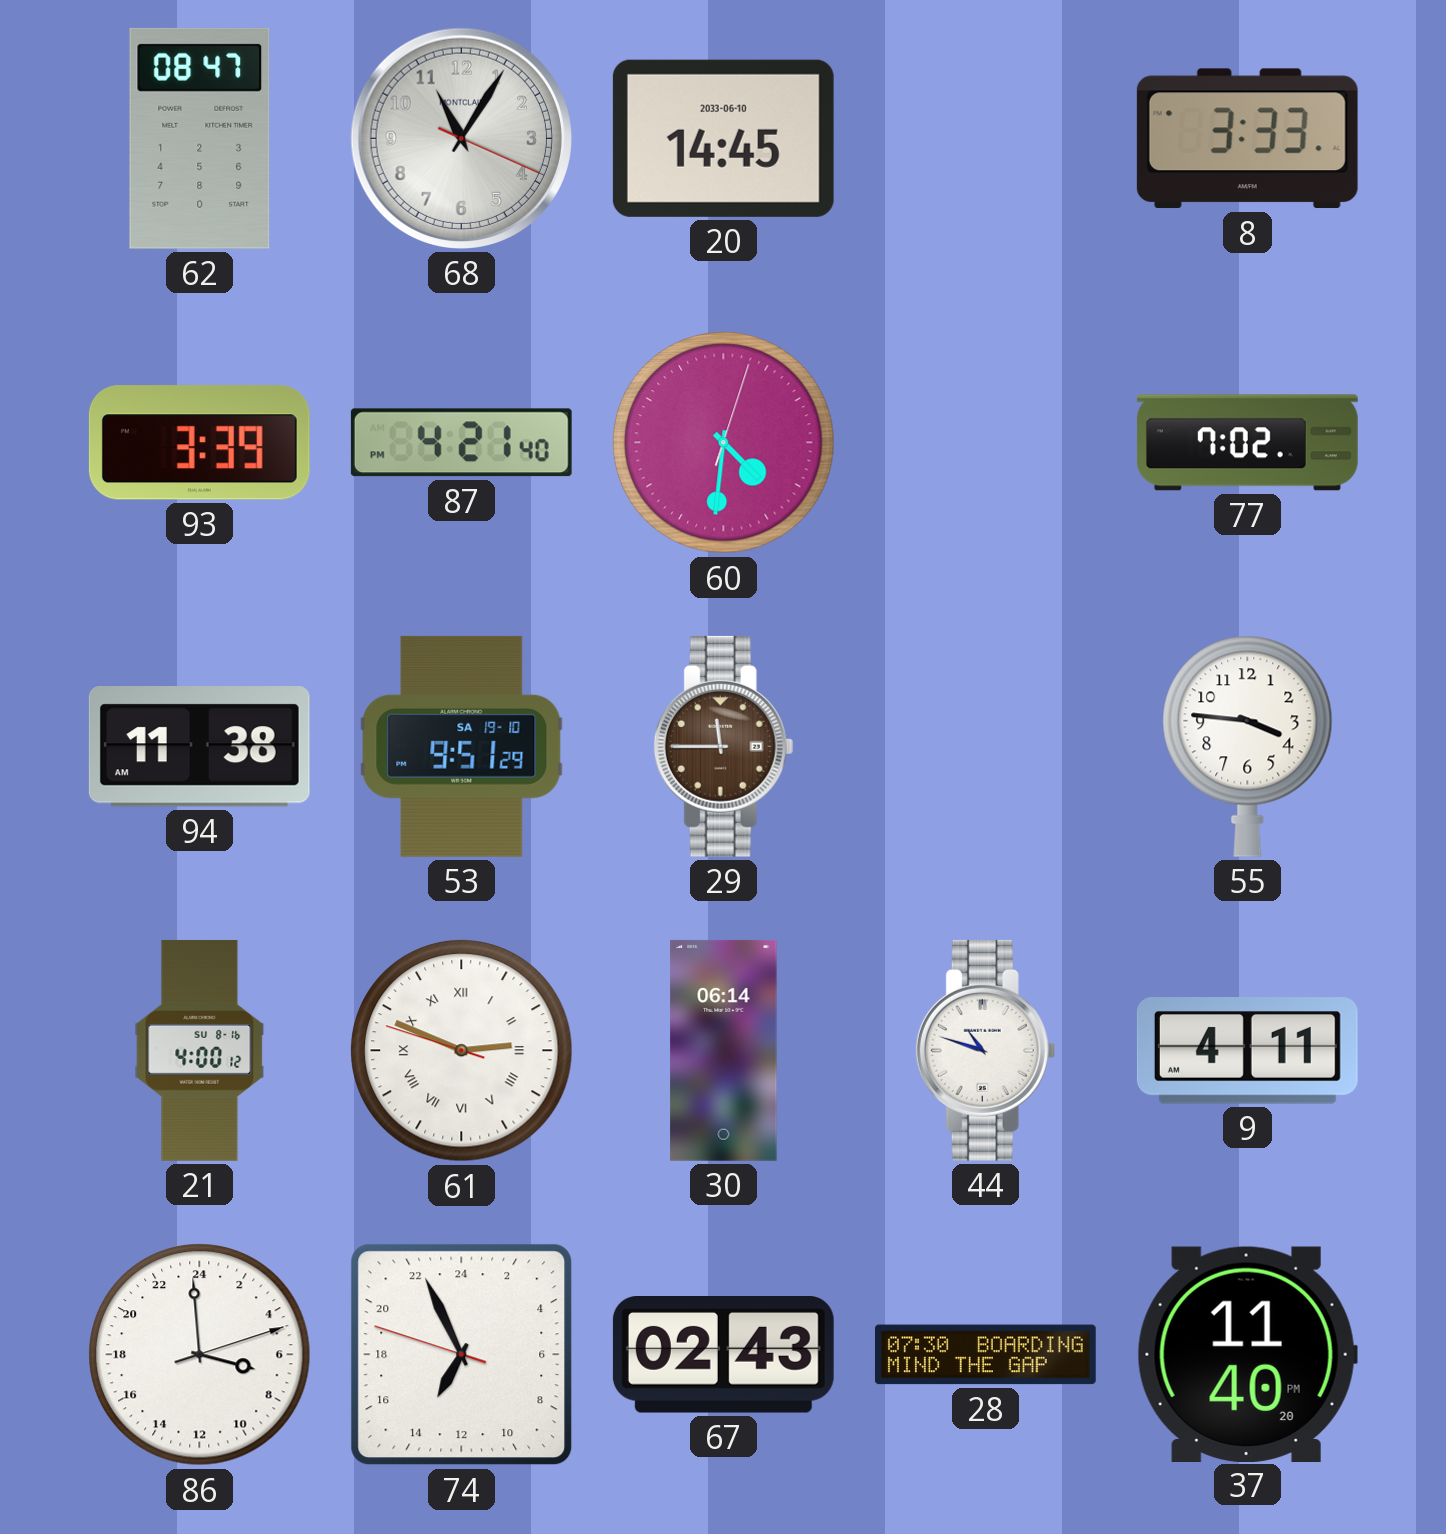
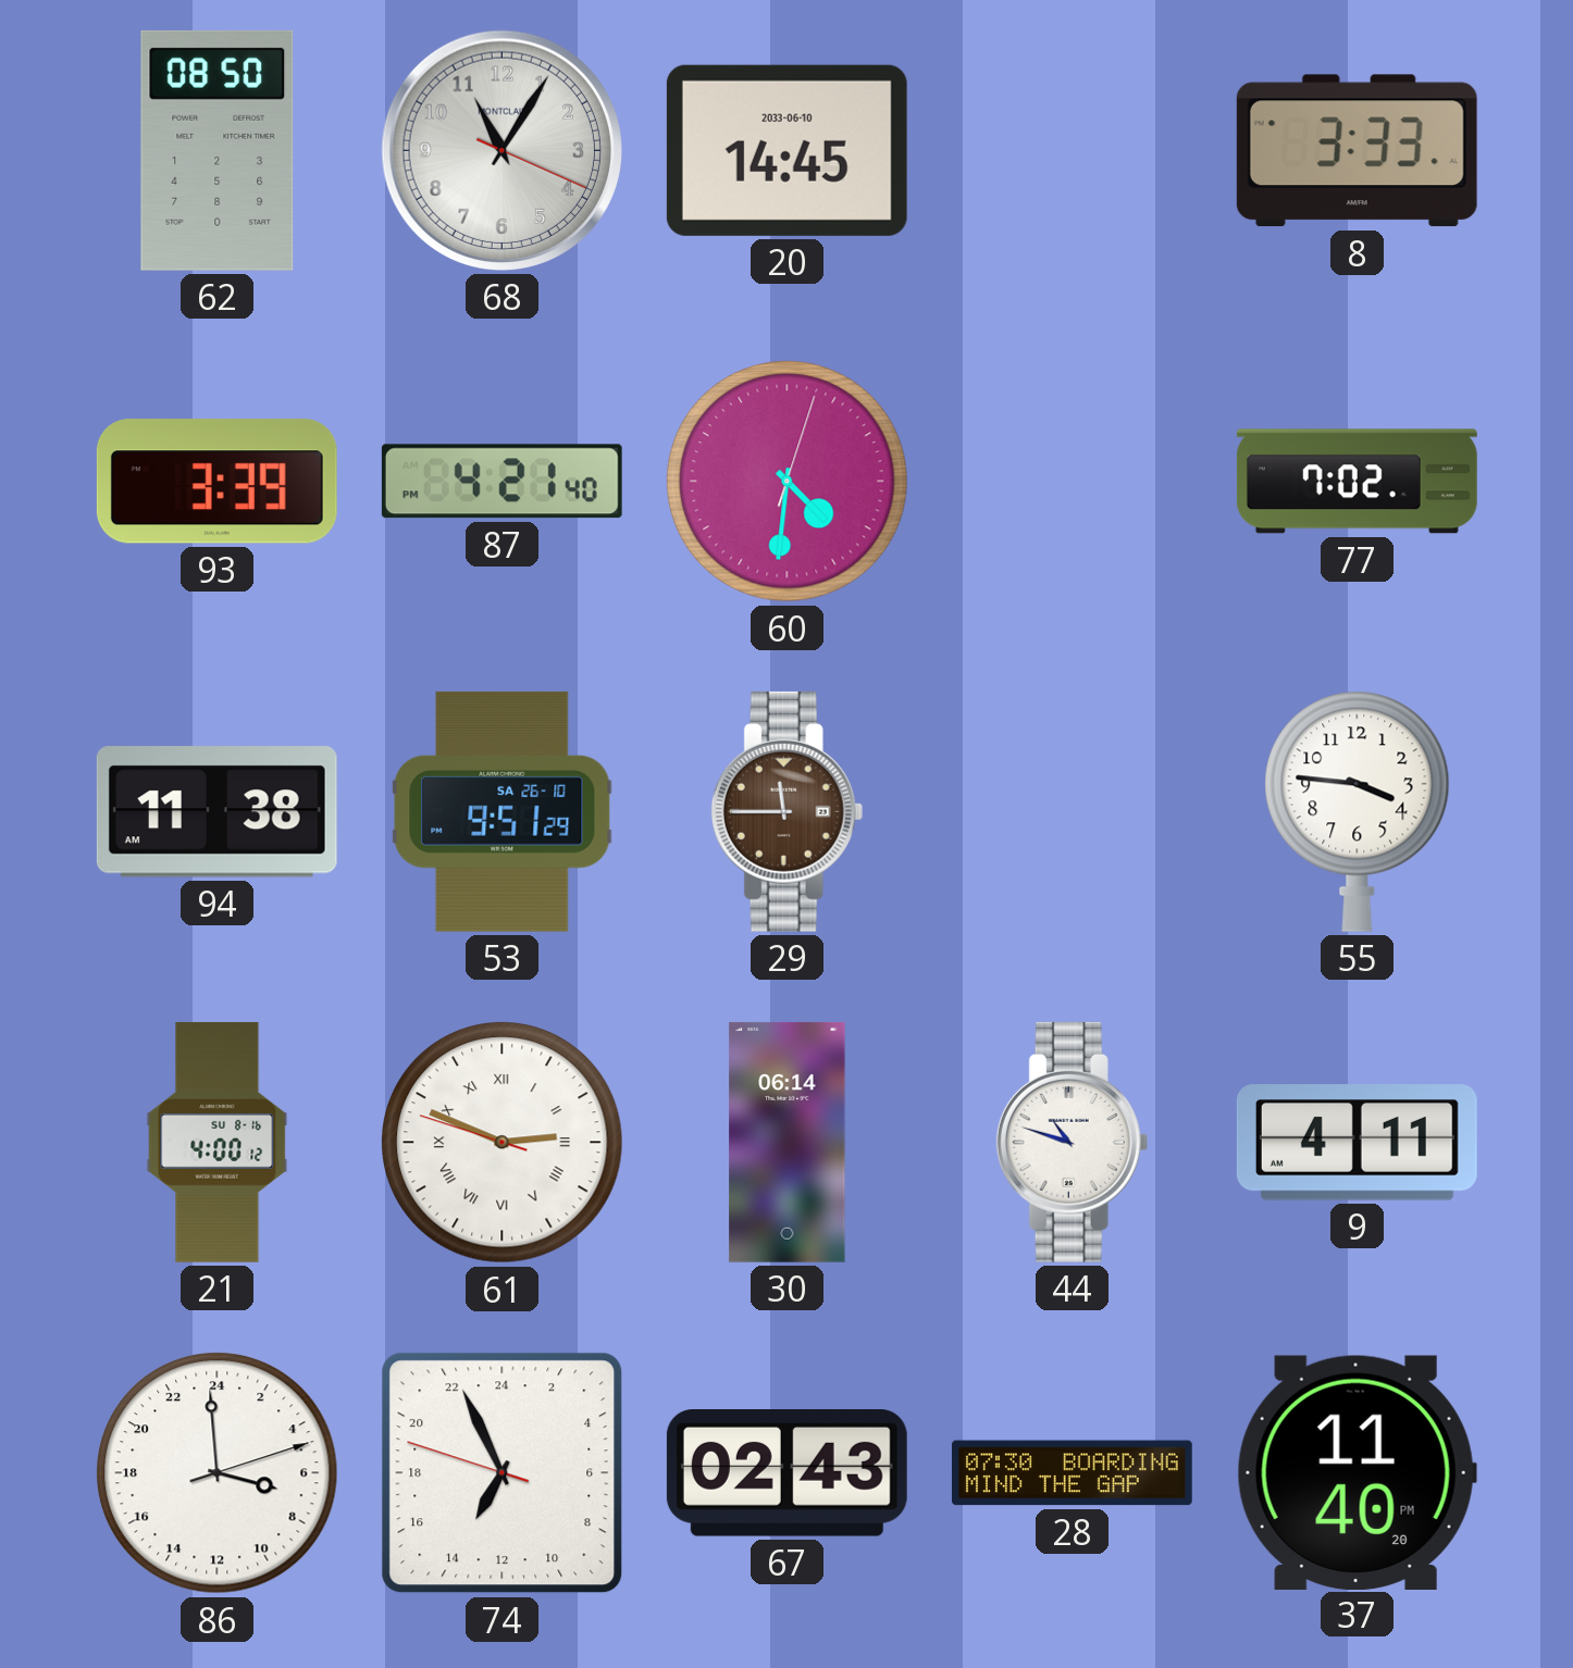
62: 08:47 -> 08:50
53 date: SA 19-10 -> SA 26-10
